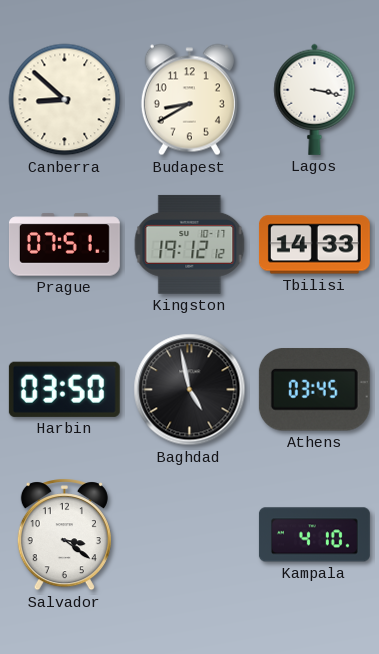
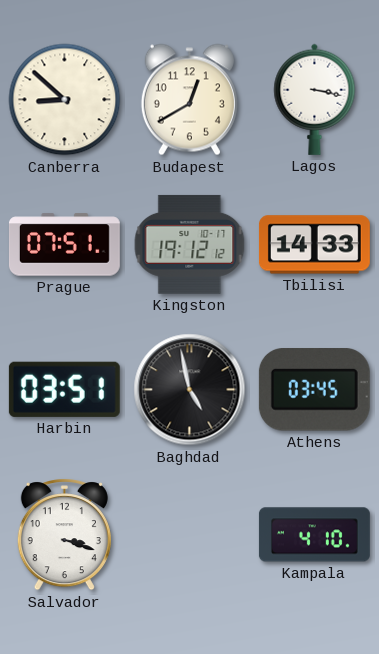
Budapest: 8:40 -> 12:40
Harbin: 03:50 -> 03:51
Salvador: 3:21 -> 3:18
